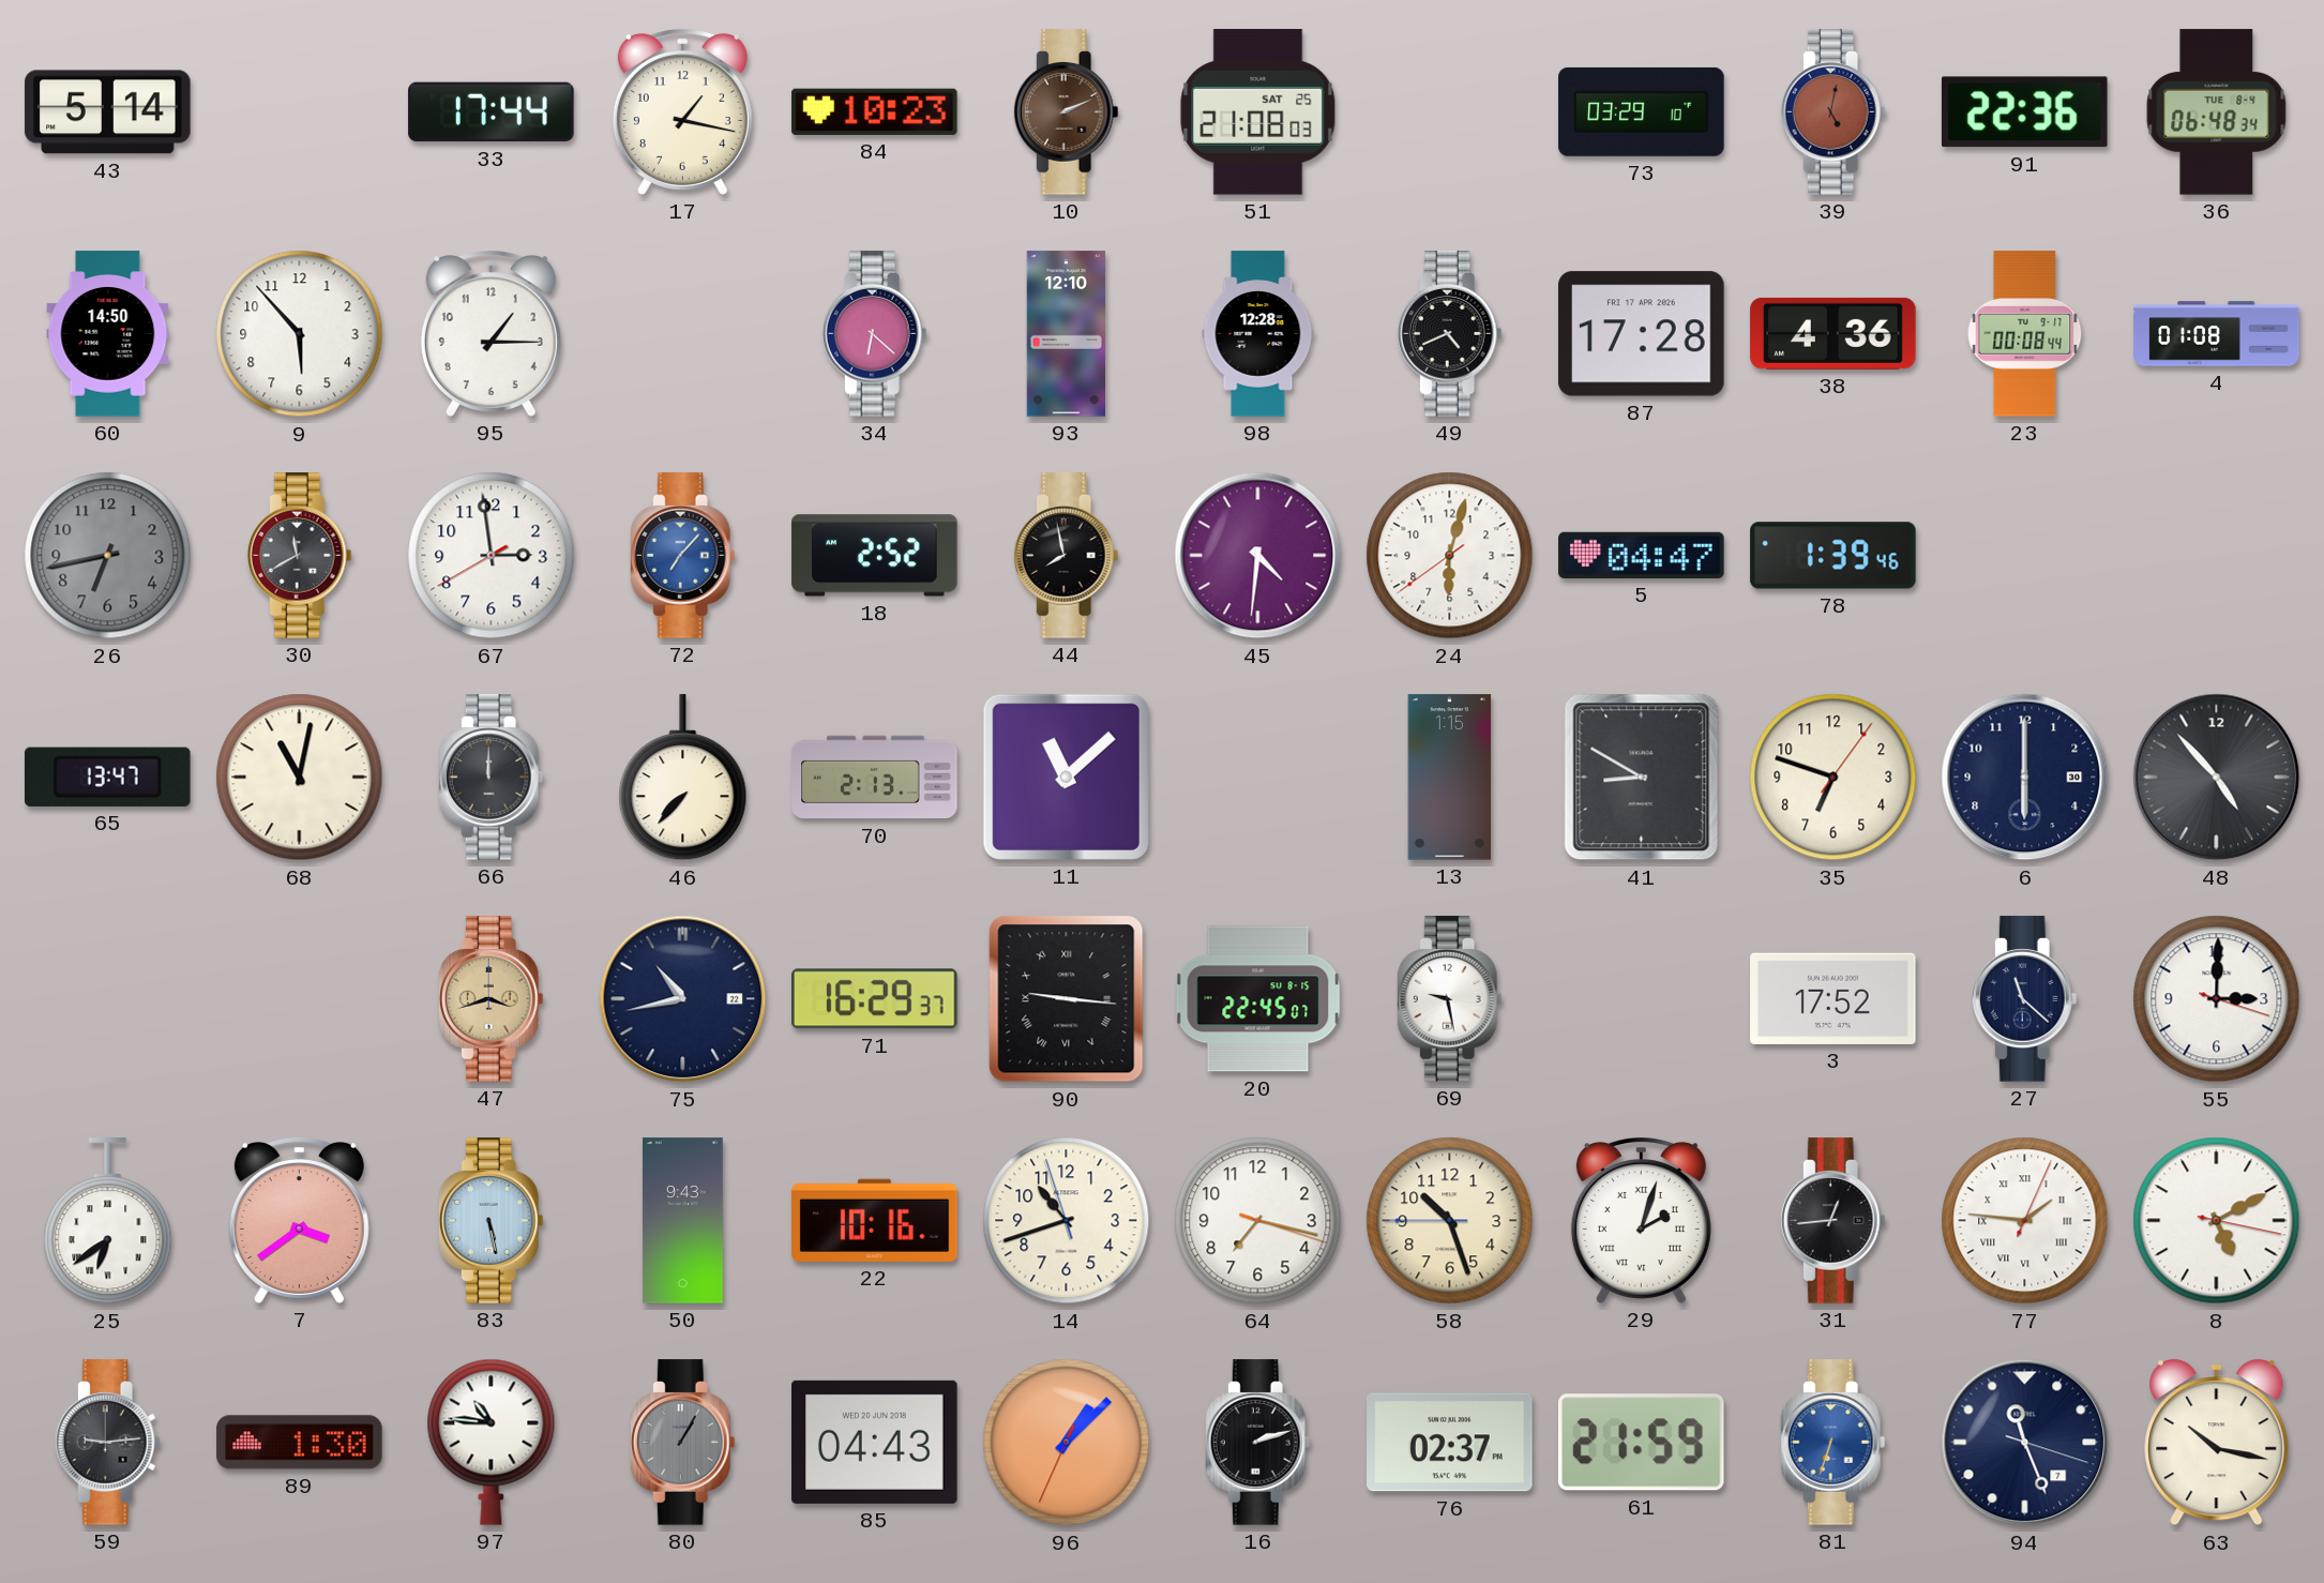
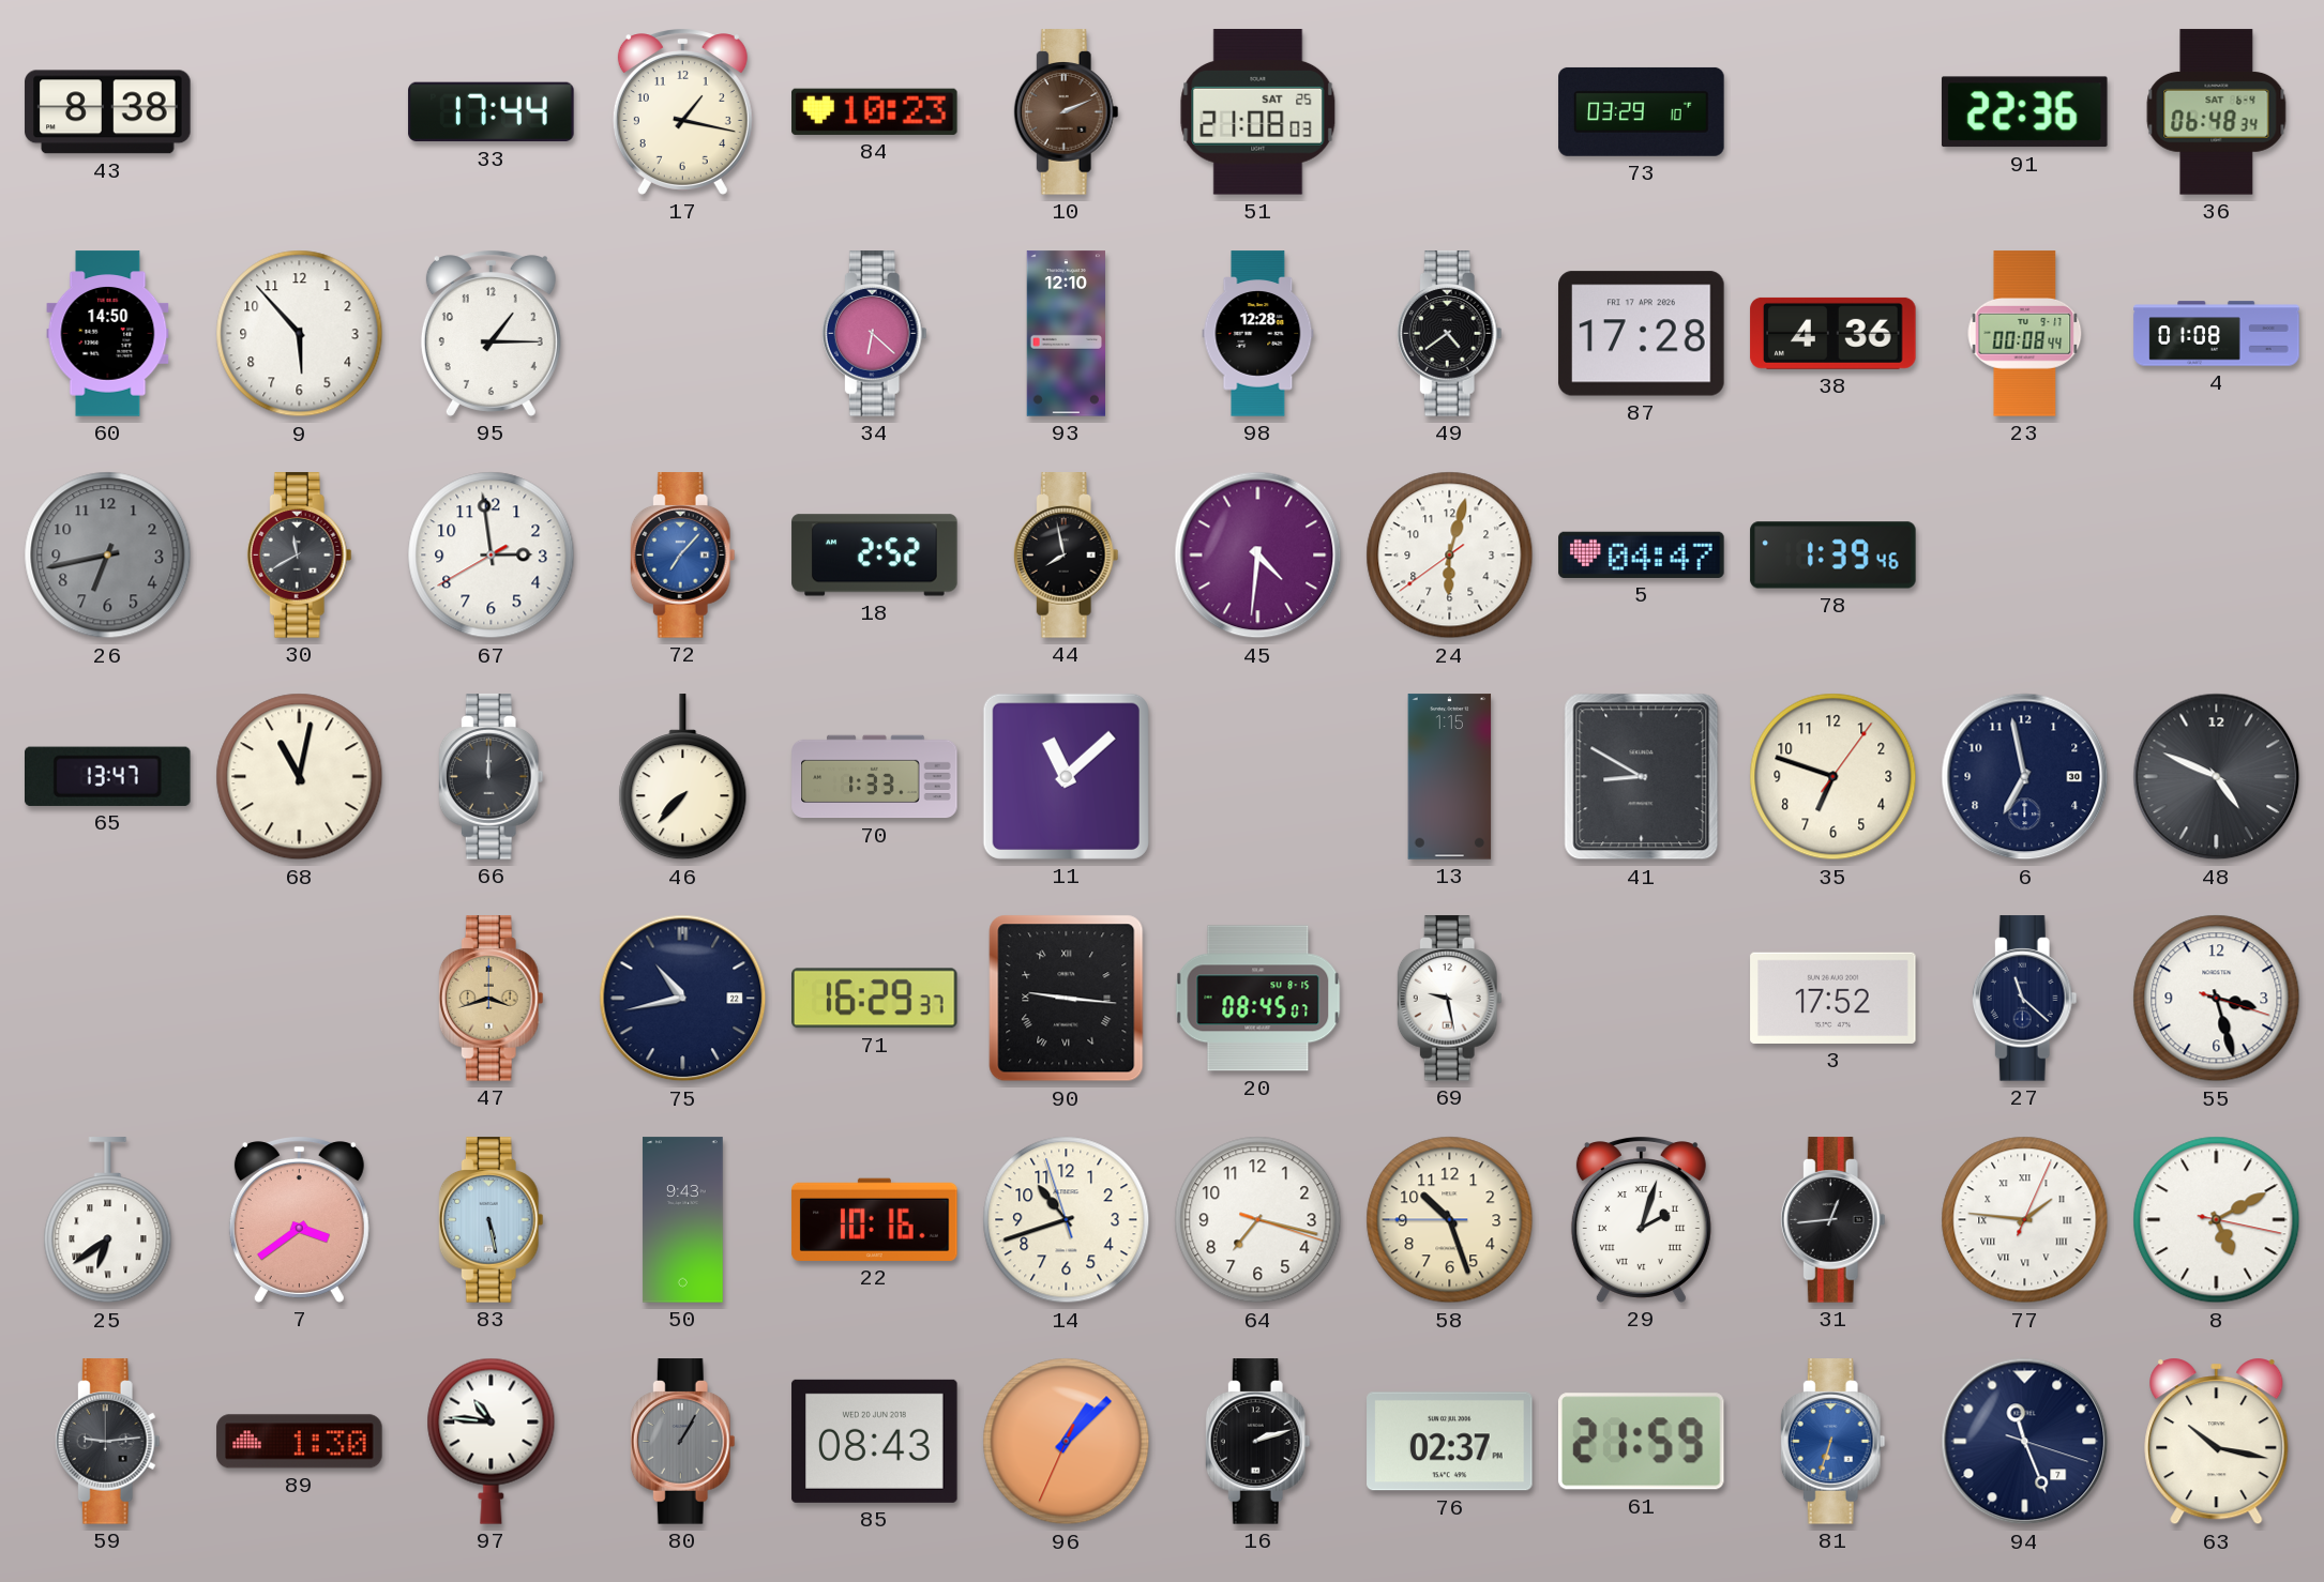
43: 5:14 -> 8:38
39: 5:02 -> none
36 date: TUE 8-4 -> SAT 6-4
49: 4:41 -> 4:39
70: 2:13 -> 1:33
6: 6:00 -> 6:58
48: 4:53 -> 4:49
20: 22:45 -> 08:45
55: 3:00 -> 3:27
85: 04:43 -> 08:43
